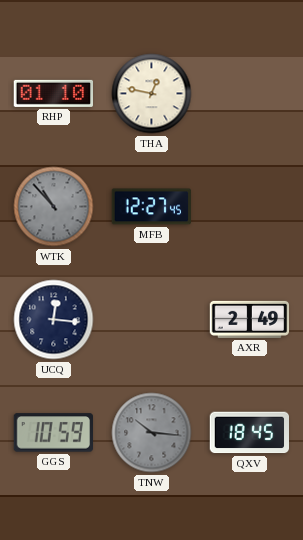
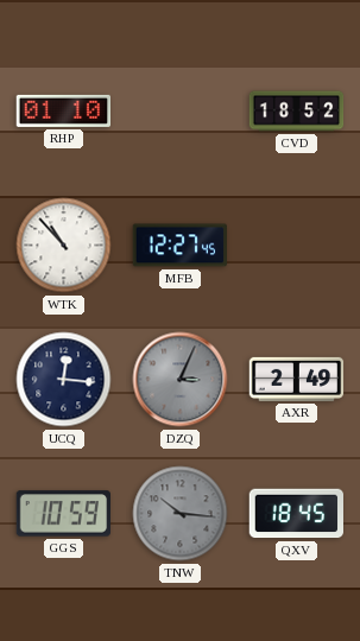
THA: 12:47 -> none
CVD: none -> 18:52
WTK dial: grey -> white
DZQ: none -> 3:04
